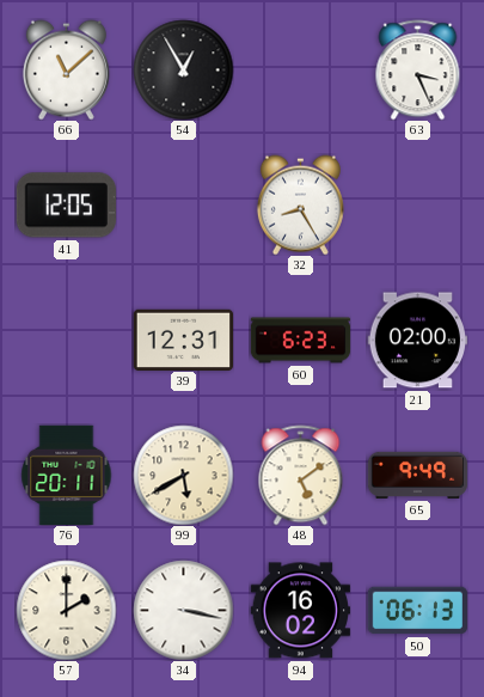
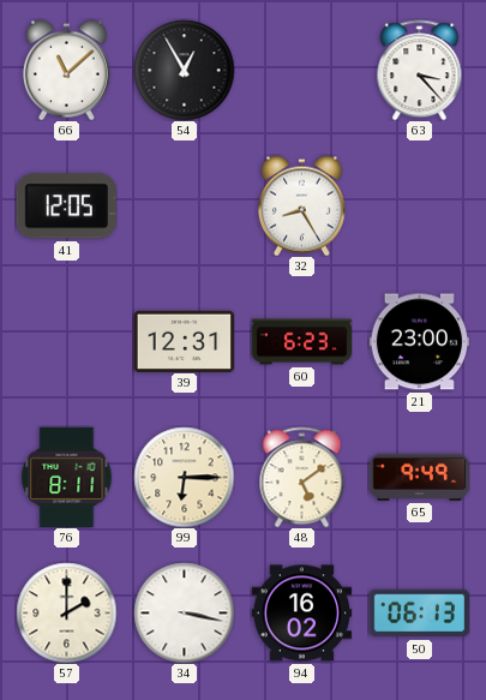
63: 3:26 -> 3:23
21: 02:00 -> 23:00
76: 20:11 -> 8:11
99: 5:40 -> 6:15
